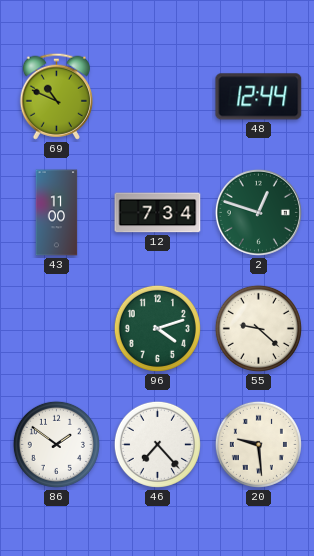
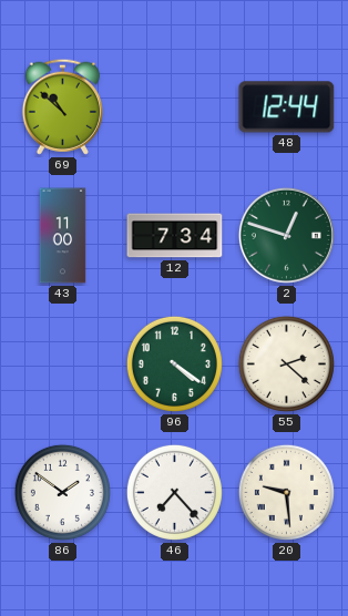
69: 10:49 -> 10:52
96: 4:12 -> 4:21
55: 9:22 -> 2:22
